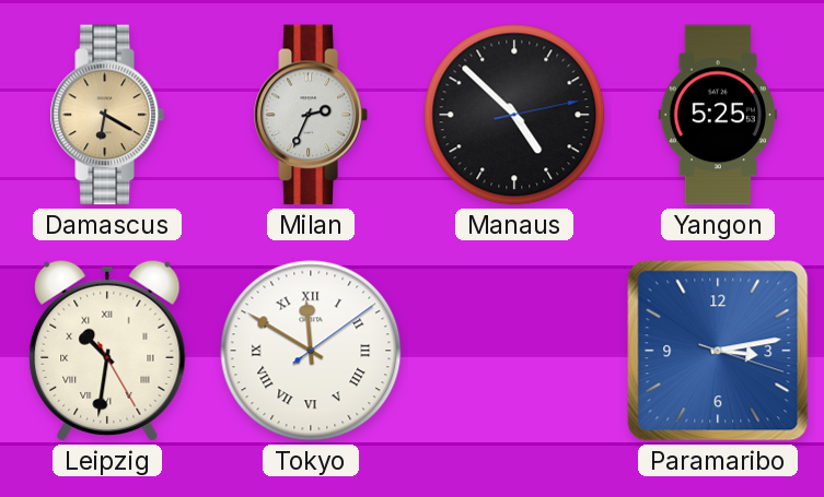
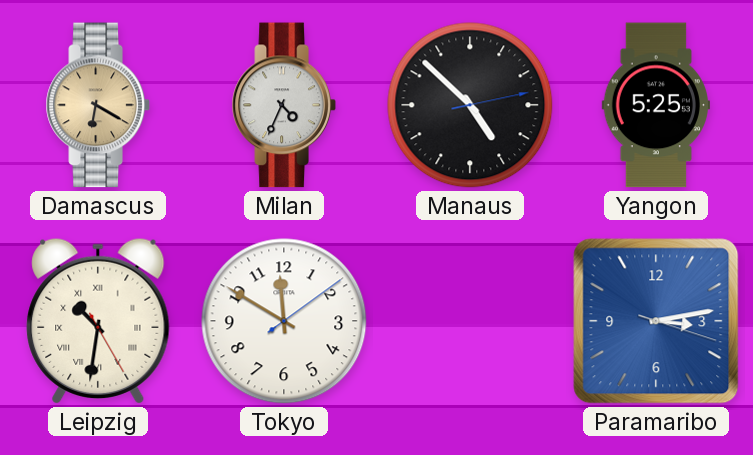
Milan: 2:34 -> 4:34
Tokyo numerals: Roman -> Arabic
